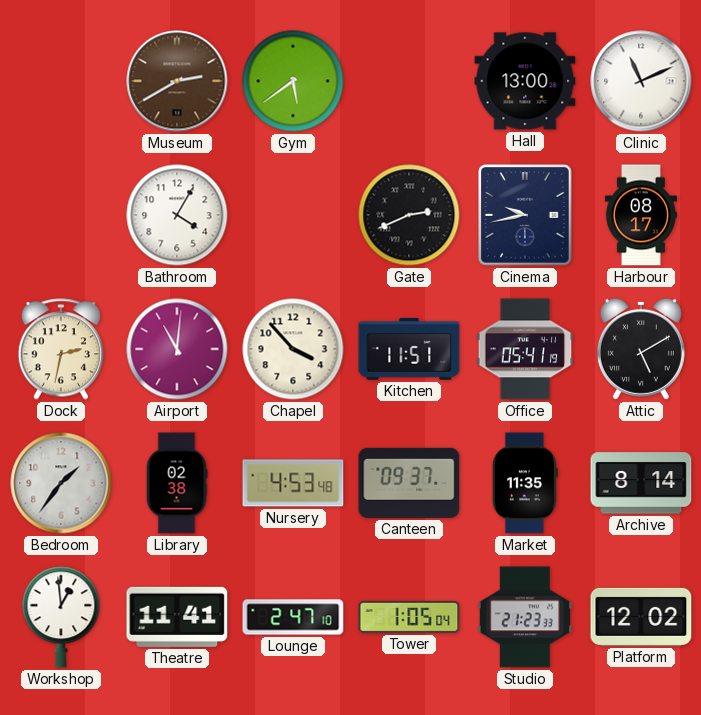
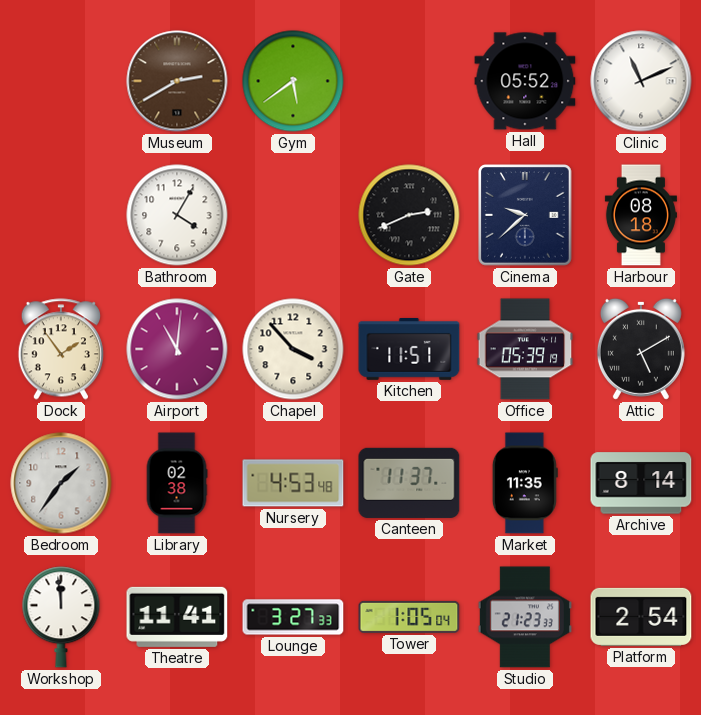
Hall: 13:00 -> 05:52
Cinema: 9:43 -> 9:38
Harbour: 08:17 -> 08:18
Dock: 2:32 -> 1:54
Office: 05:41 -> 05:39
Canteen: 09:37 -> 11:37
Workshop: 12:59 -> 11:59
Lounge: 2:47 -> 3:27
Platform: 12:02 -> 2:54
